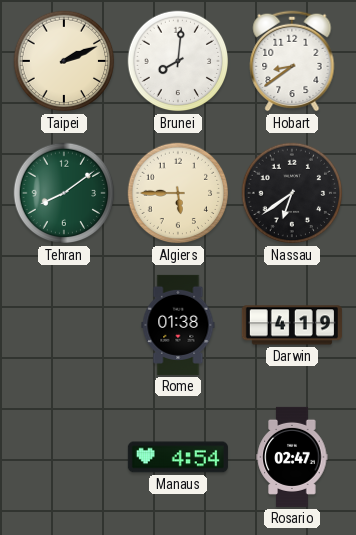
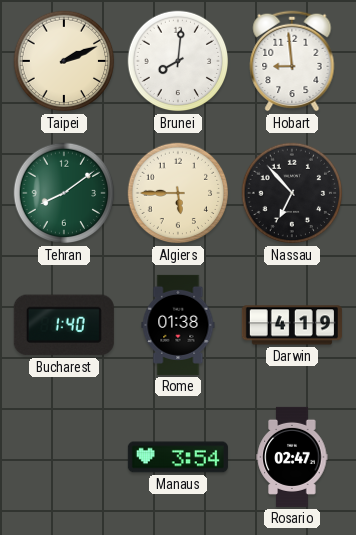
Hobart: 8:39 -> 8:59
Nassau: 6:39 -> 6:53
Bucharest: none -> 1:40
Manaus: 4:54 -> 3:54
